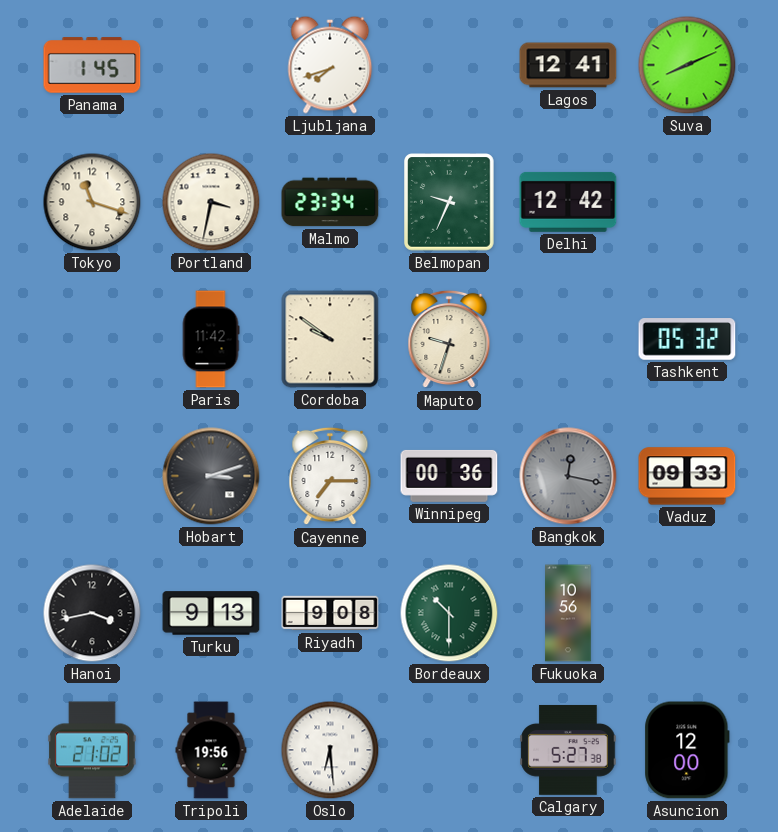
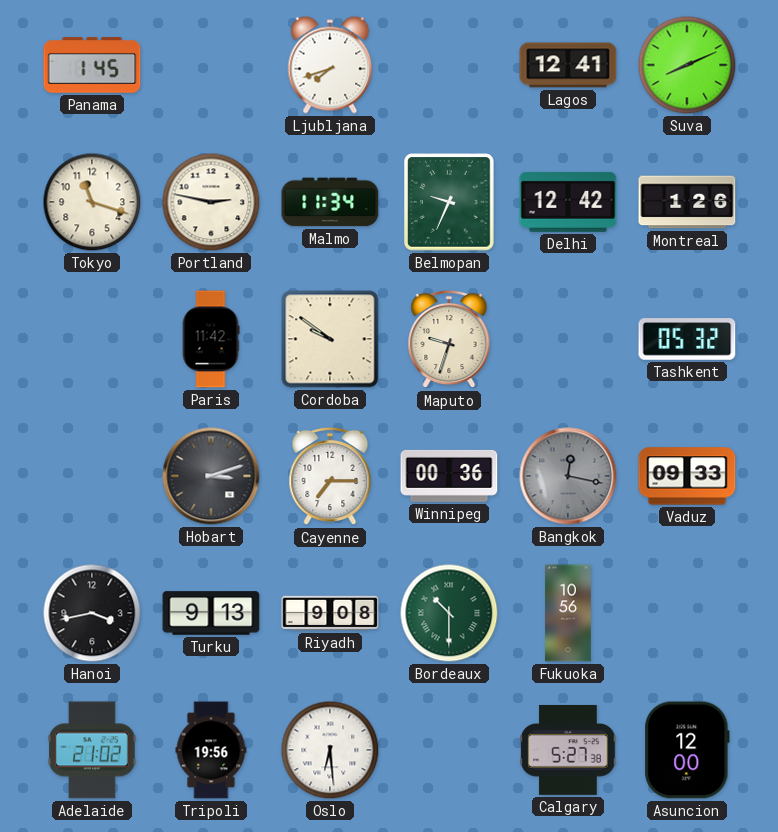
Portland: 3:32 -> 2:47
Malmo: 23:34 -> 11:34
Montreal: none -> 1:26
